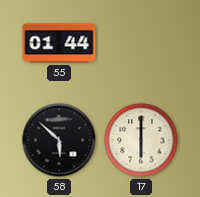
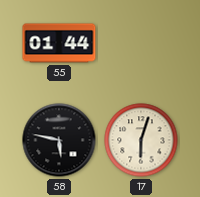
58: 5:52 -> 5:47
17: 6:00 -> 6:03
